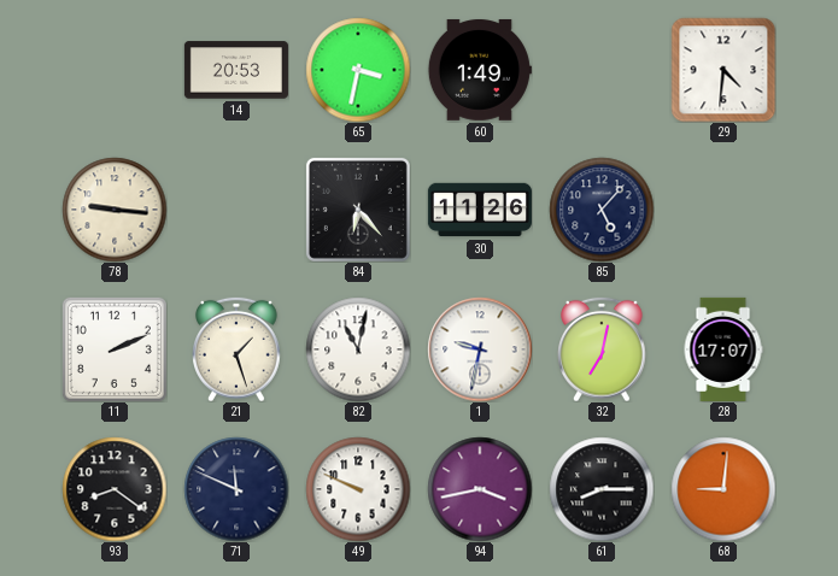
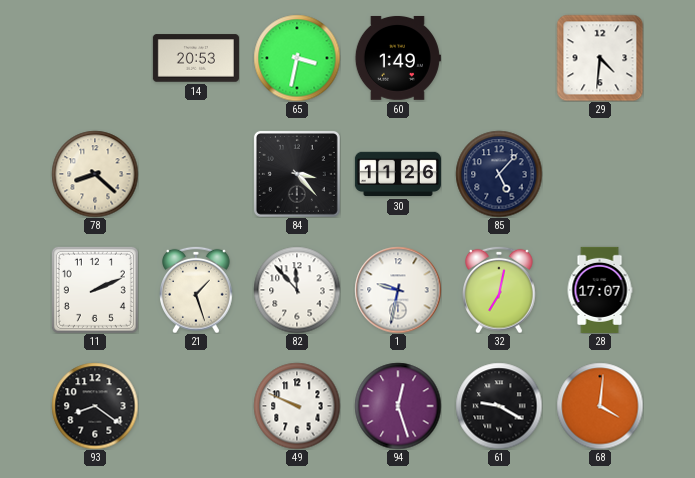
78: 9:16 -> 8:22
84: 6:23 -> 3:23
82: 11:02 -> 11:53
71: 11:49 -> none
94: 3:43 -> 12:27
61: 8:15 -> 9:20
68: 9:01 -> 4:01
